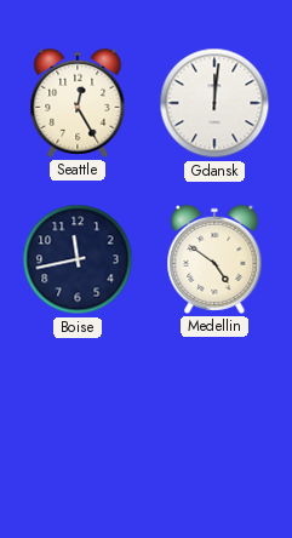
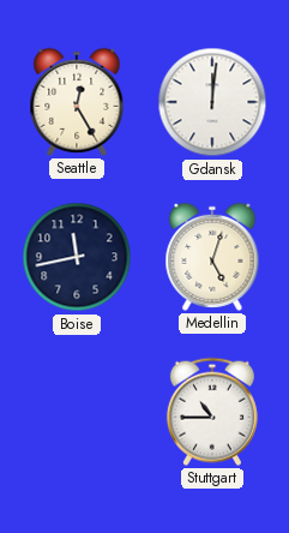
Medellin: 4:51 -> 5:03
Stuttgart: none -> 10:45
